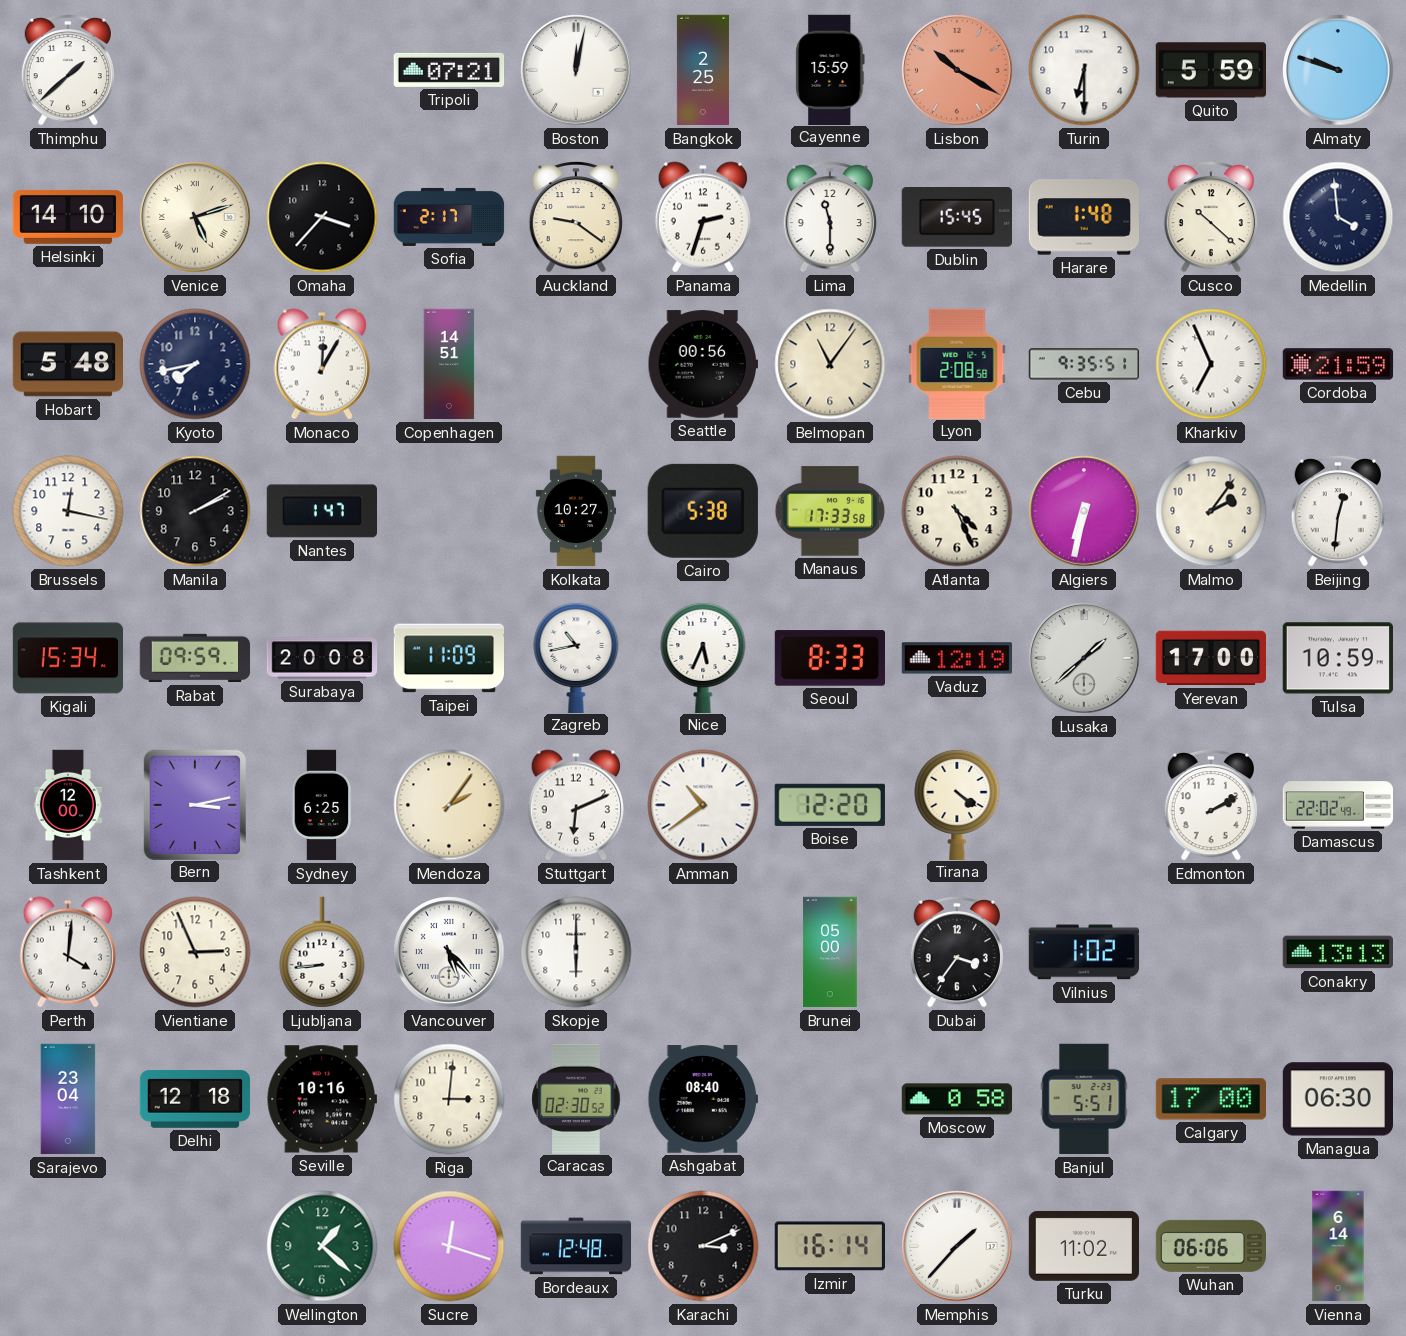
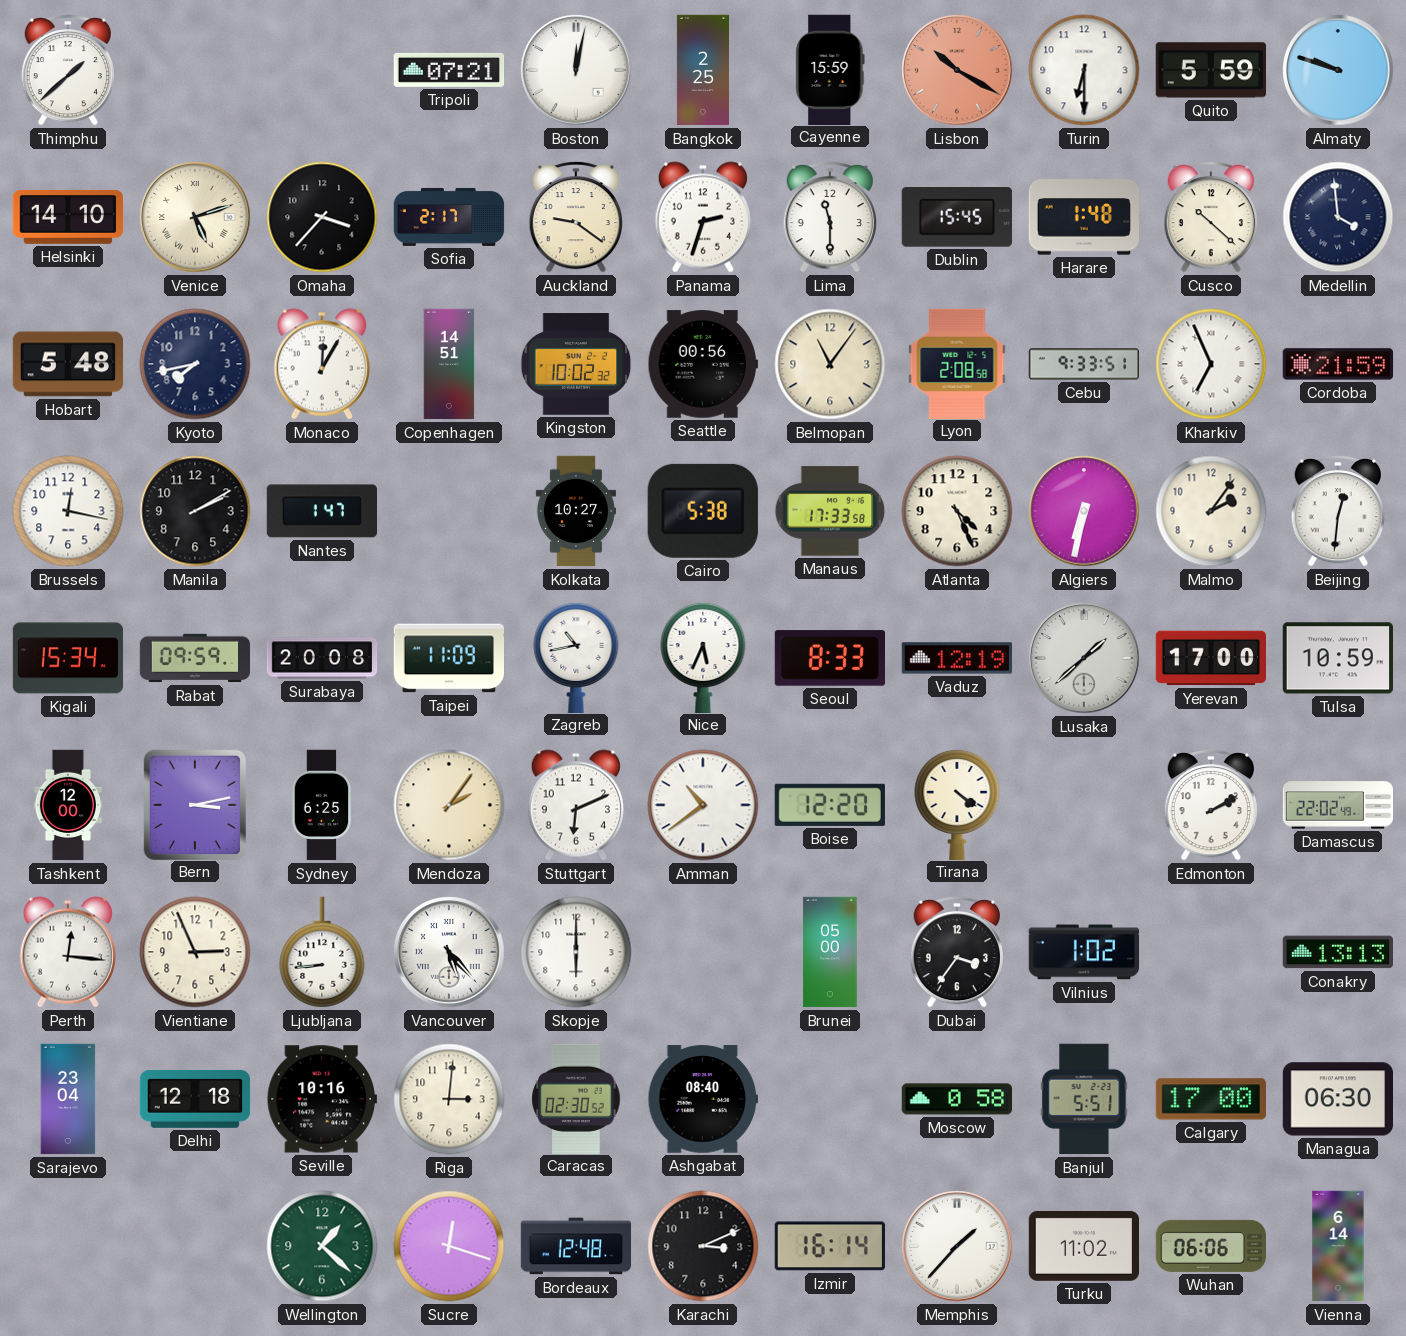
Kingston: none -> 10:02
Cebu: 9:35 -> 9:33
Perth: 4:01 -> 12:16
